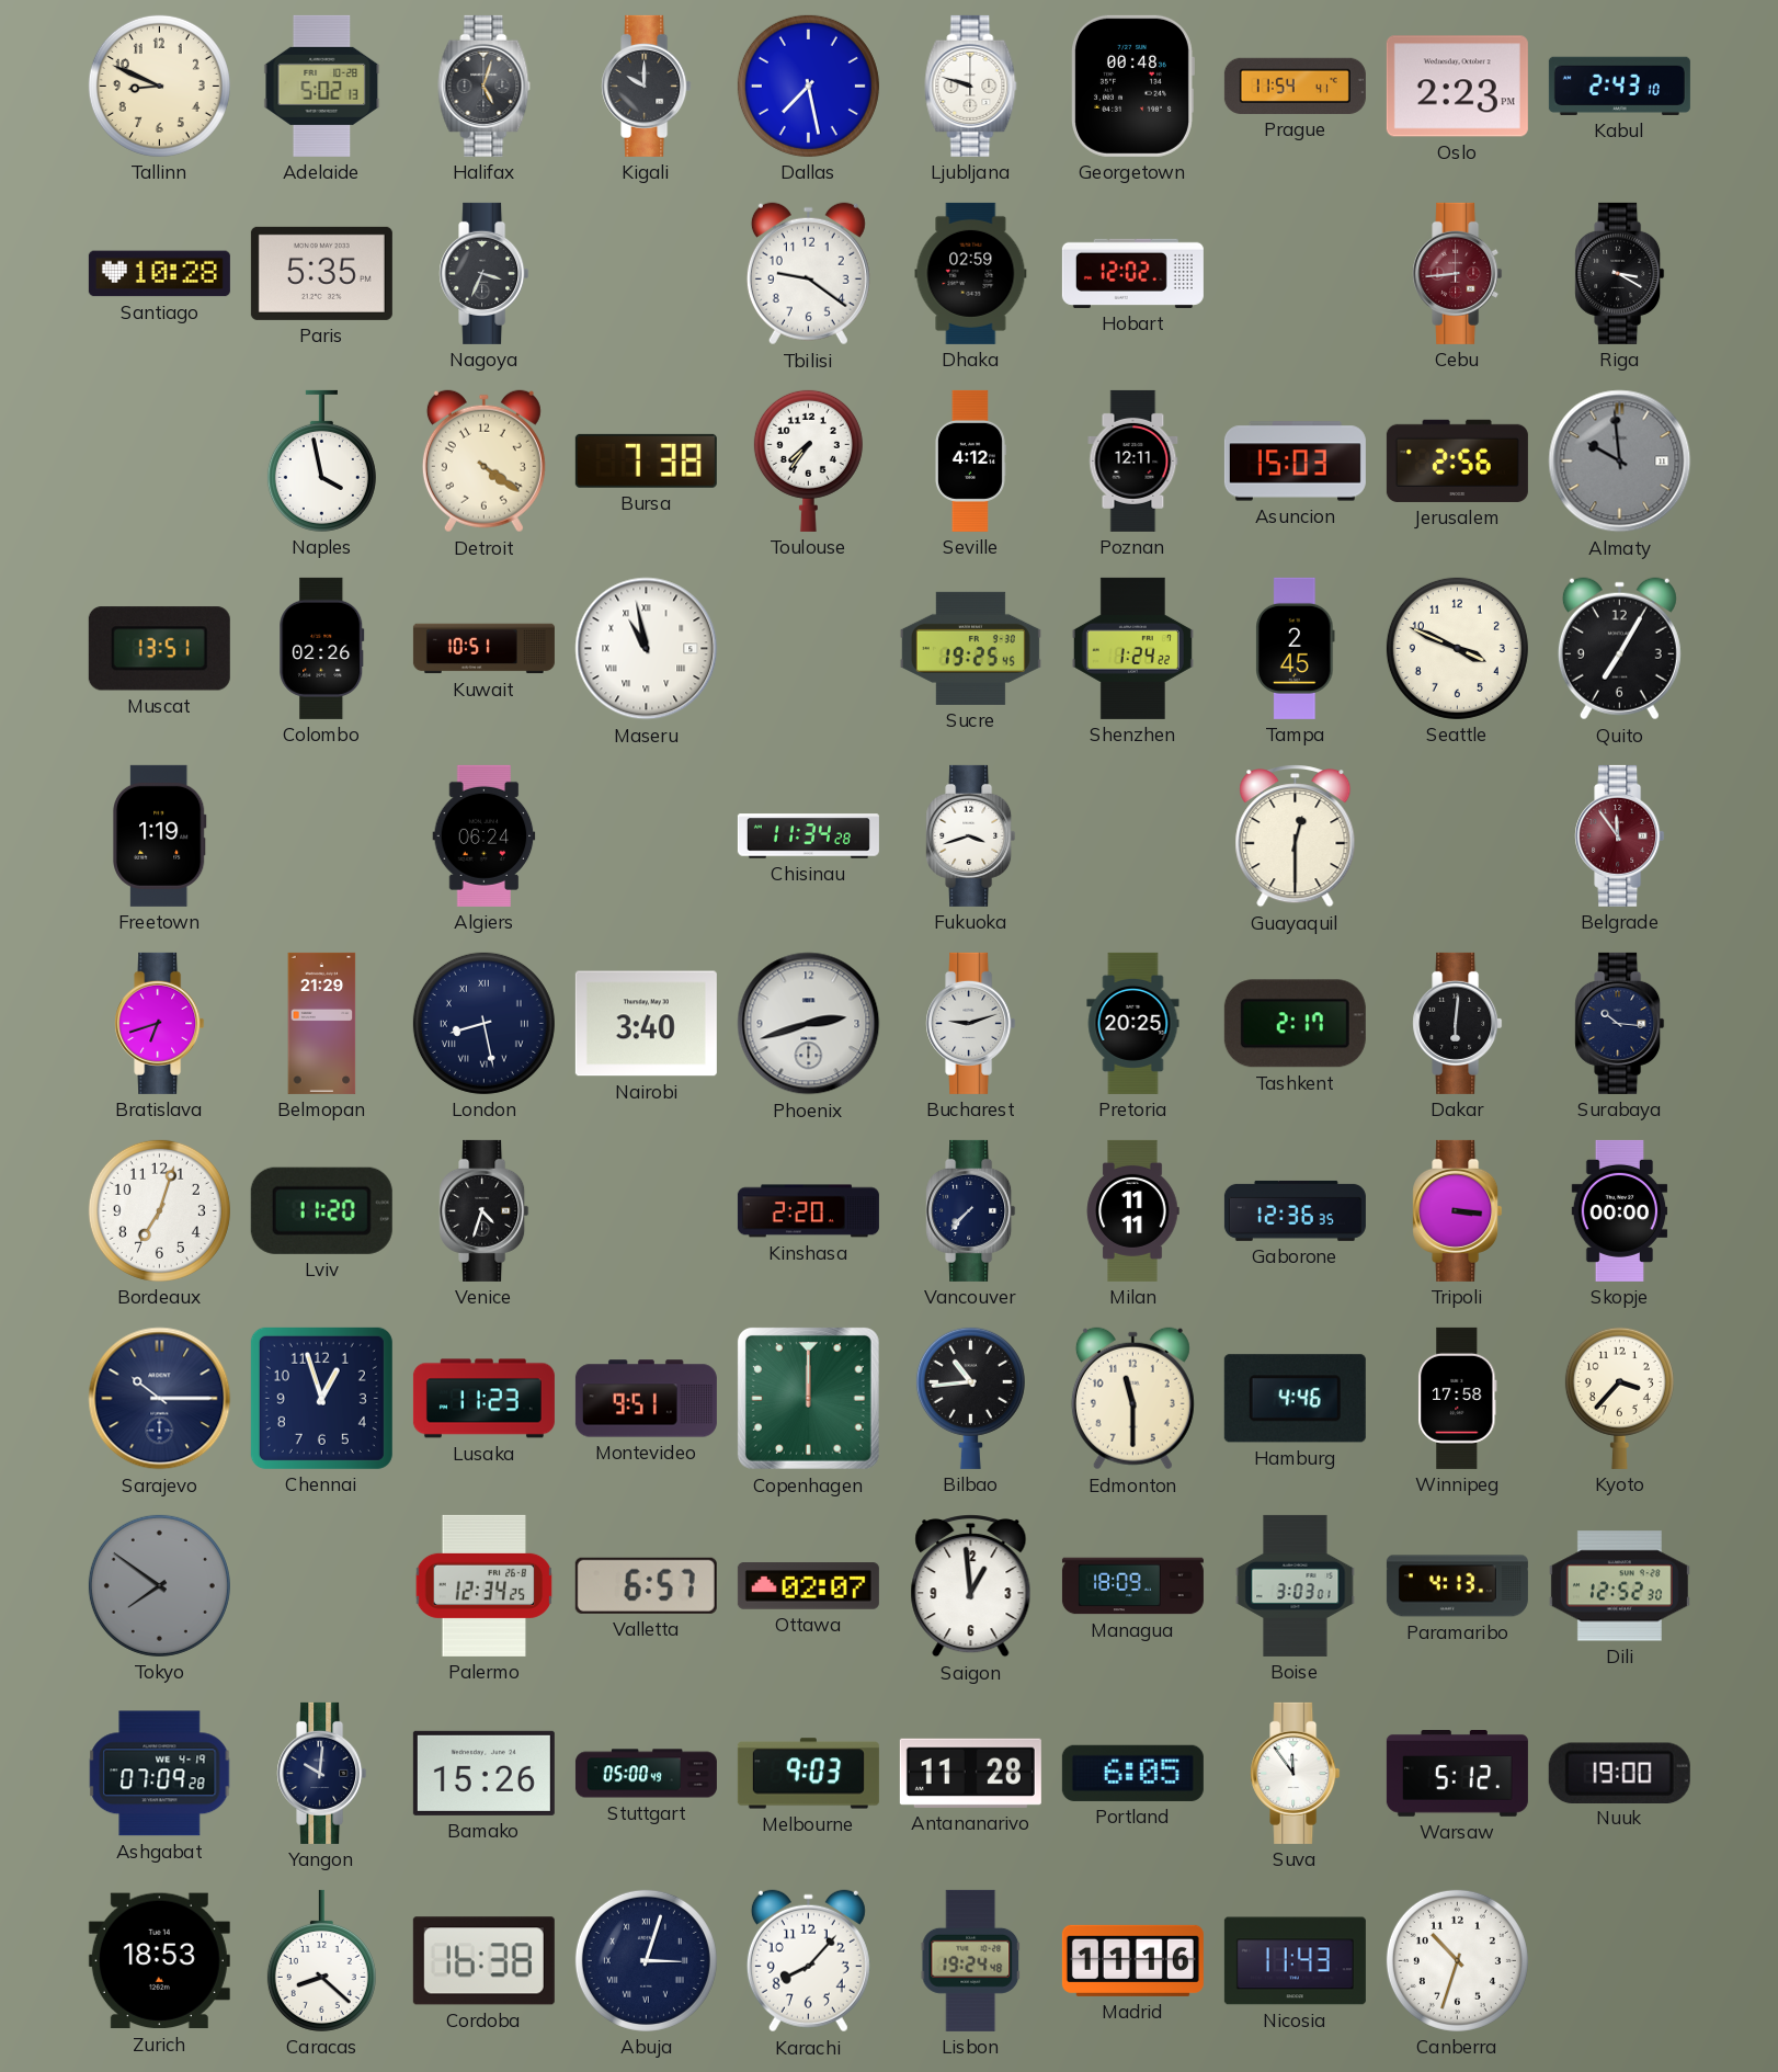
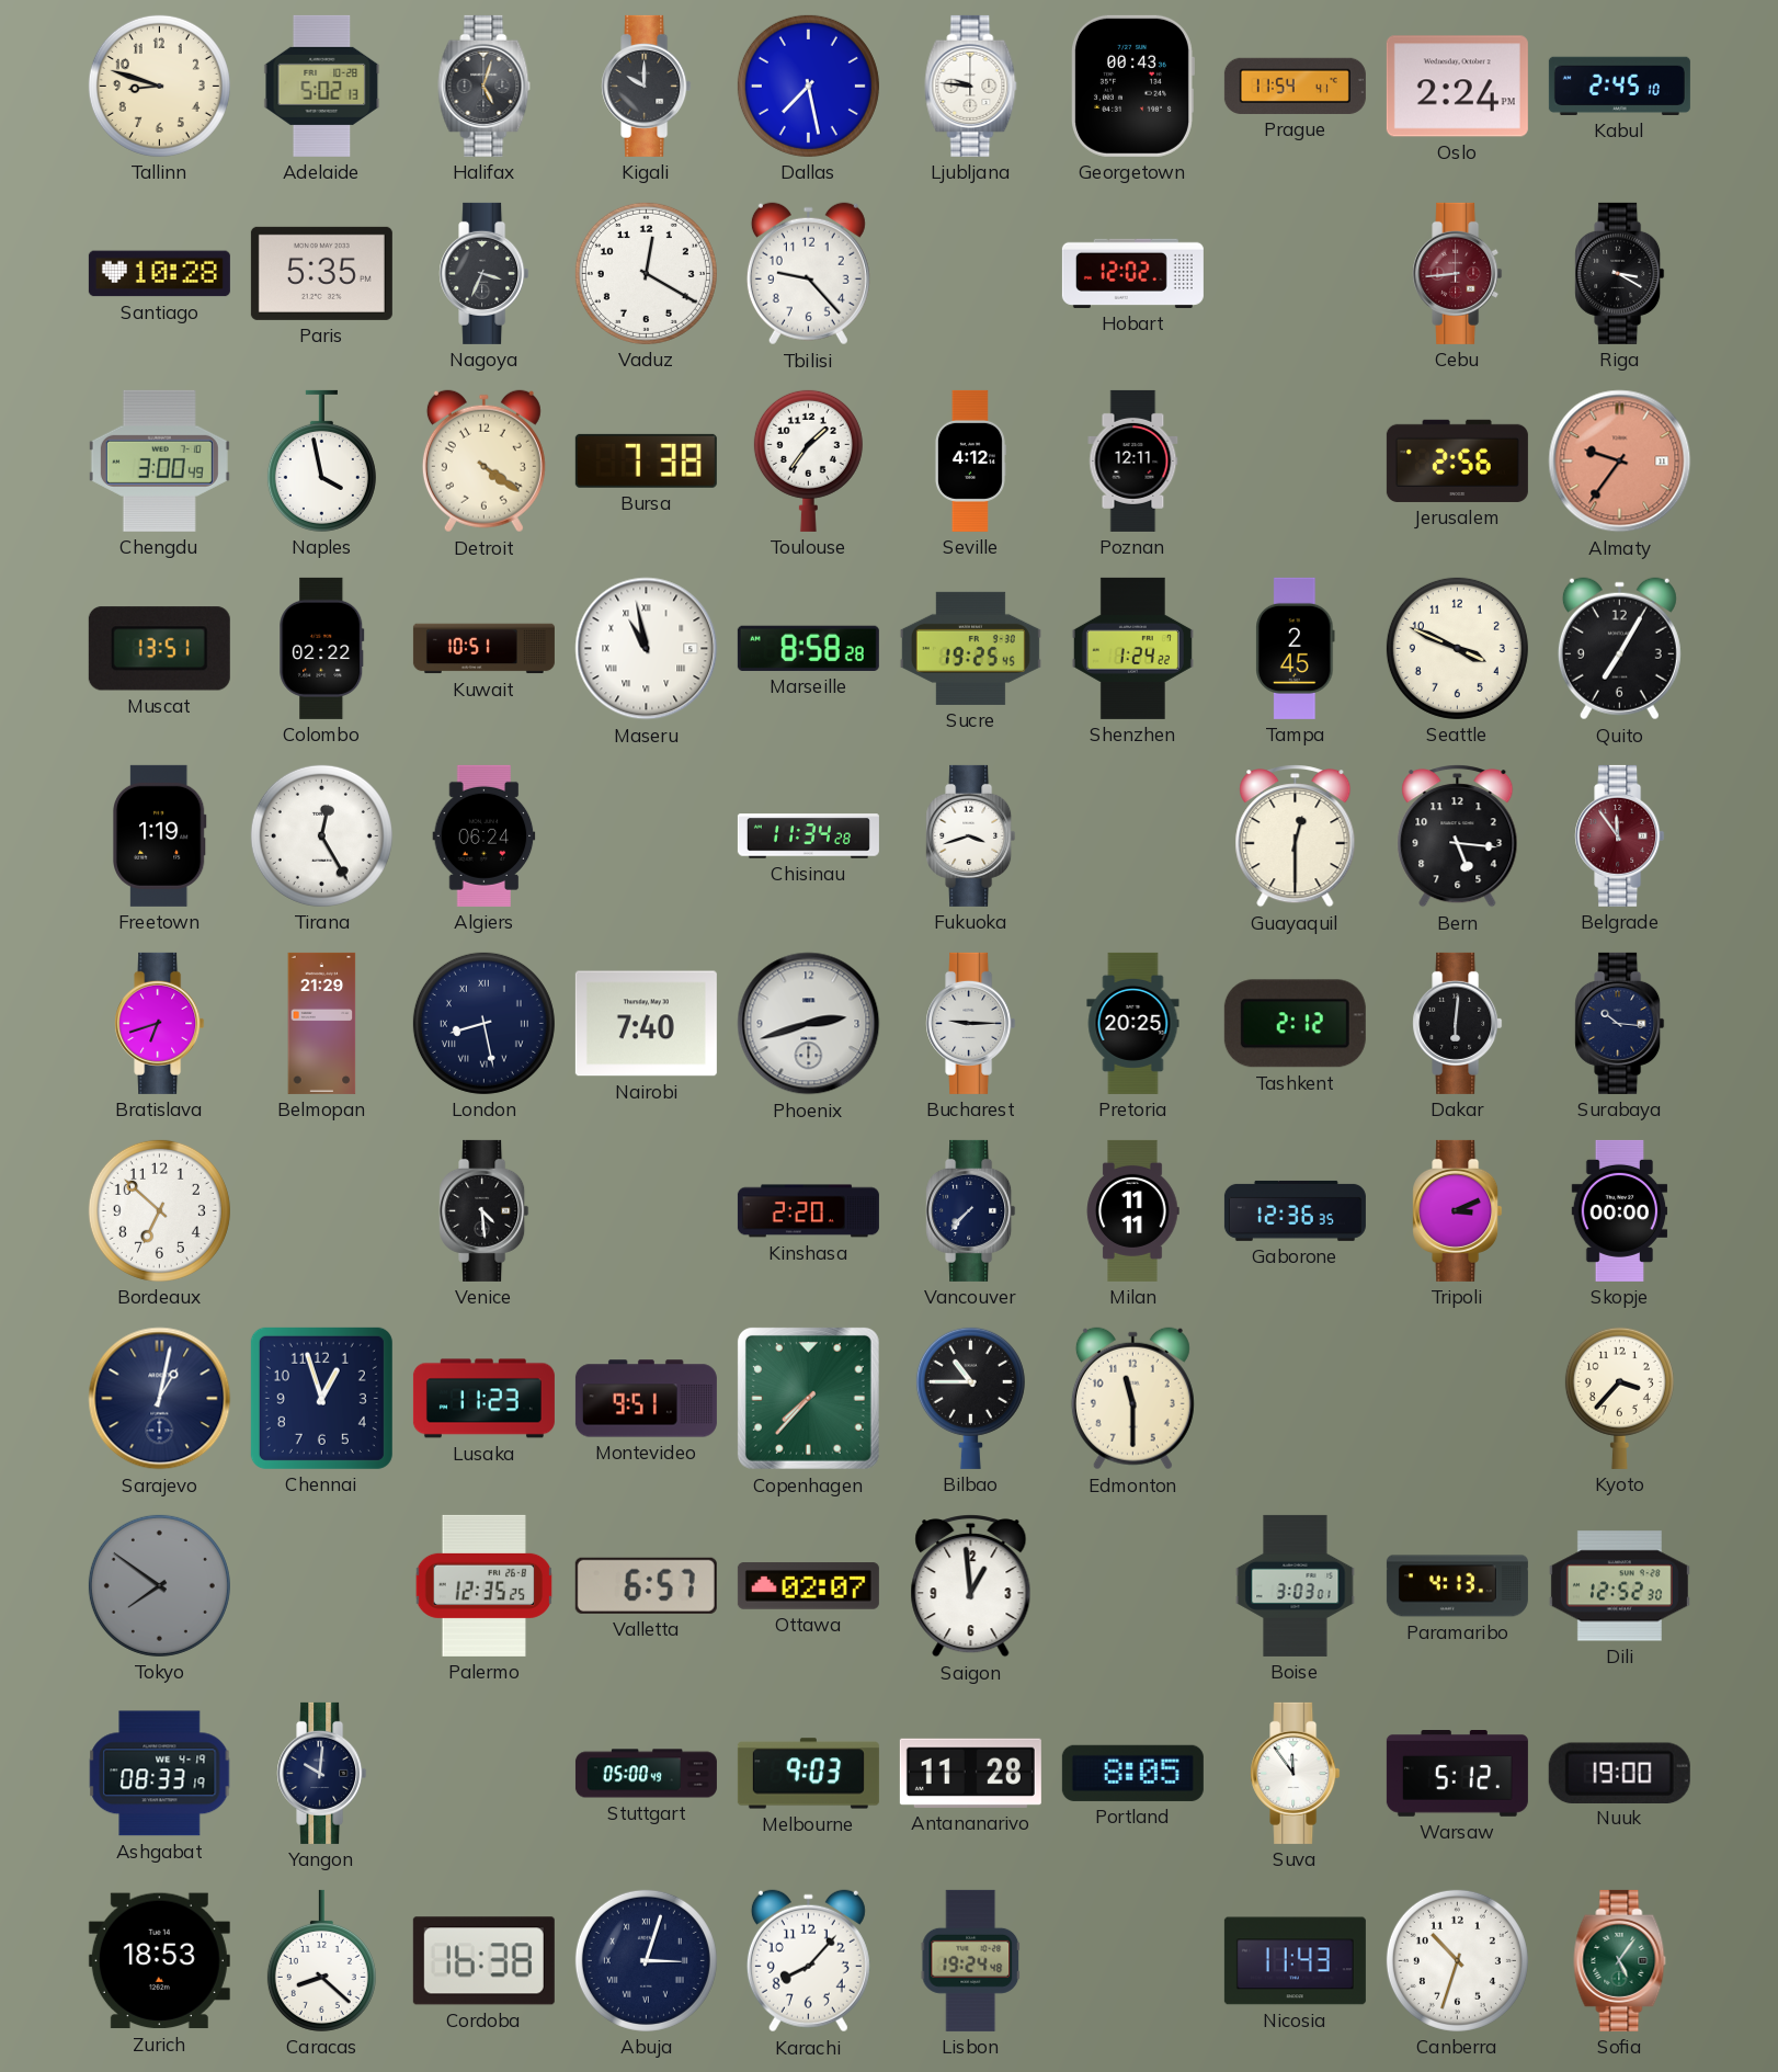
Tallinn: 8:49 -> 8:48
Ljubljana: 9:48 -> 9:46
Georgetown: 00:48 -> 00:43
Oslo: 2:23 -> 2:24
Kabul: 2:43 -> 2:45
Vaduz: none -> 12:20
Tbilisi: 9:21 -> 9:23
Dhaka: 02:59 -> none
Chengdu: none -> 3:00
Toulouse: 7:36 -> 1:36
Asuncion: 15:03 -> none
Almaty: 9:59 -> 9:36
Almaty dial: grey -> salmon
Colombo: 02:26 -> 02:22
Marseille: none -> 8:58
Tirana: none -> 12:25
Bern: none -> 5:16
Nairobi: 3:40 -> 7:40
Bucharest: 9:12 -> 9:15
Tashkent: 2:17 -> 2:12
Bordeaux: 7:03 -> 6:52
Lviv: 11:20 -> none
Venice: 4:33 -> 4:29
Tripoli: 3:16 -> 3:11
Sarajevo: 10:15 -> 1:02
Copenhagen: 12:00 -> 7:37
Bilbao: 10:44 -> 10:45
Hamburg: 4:46 -> none
Winnipeg: 17:58 -> none
Palermo: 12:34 -> 12:35
Managua: 18:09 -> none
Ashgabat: 07:09 -> 08:33
Bamako: 15:26 -> none
Portland: 6:05 -> 8:05
Madrid: 11:16 -> none
Sofia: none -> 5:06
